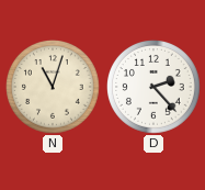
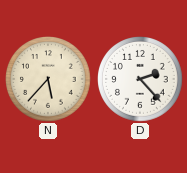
N: 11:03 -> 5:37
